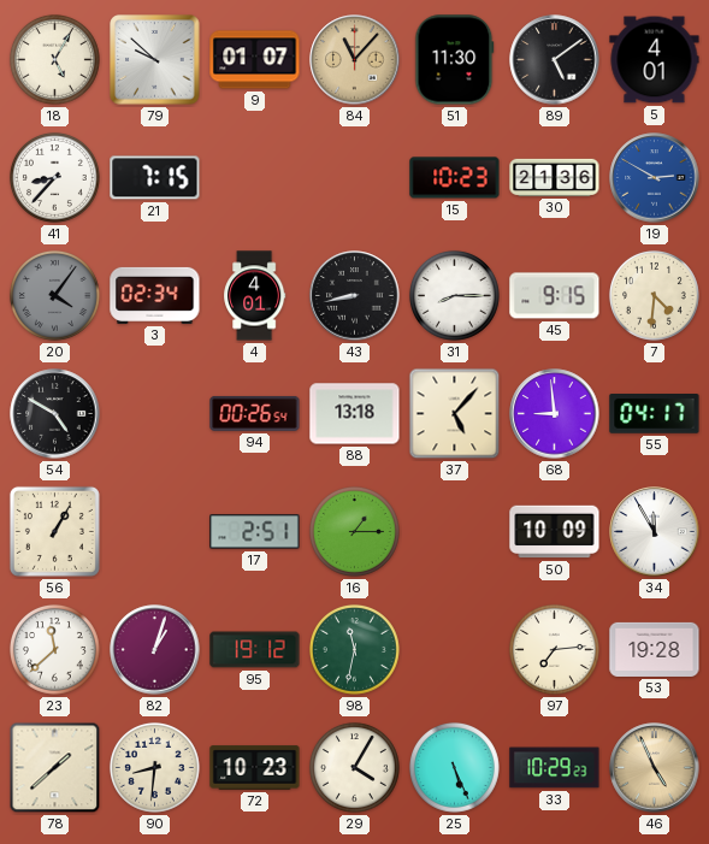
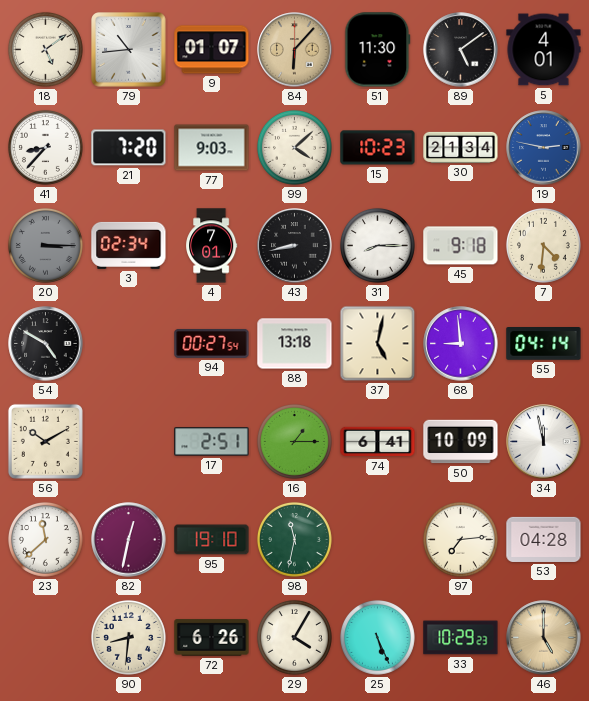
18: 5:05 -> 5:09
79: 9:52 -> 10:44
84: 11:07 -> 6:07
21: 7:15 -> 7:20
77: none -> 9:03
99: none -> 4:08
30: 21:36 -> 21:34
19: 2:50 -> 2:47
20: 4:06 -> 3:15
4: 4:01 -> 7:01
45: 9:15 -> 9:18
94: 00:26 -> 00:27
37: 5:07 -> 5:02
55: 04:17 -> 04:14
56: 1:05 -> 10:10
74: none -> 6:41
34: 11:55 -> 11:58
82: 1:03 -> 12:32
95: 19:12 -> 19:10
53: 19:28 -> 04:28
78: 1:38 -> none
72: 10:23 -> 6:26
46: 4:56 -> 5:00
